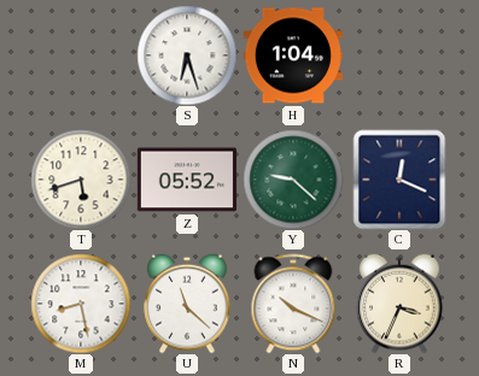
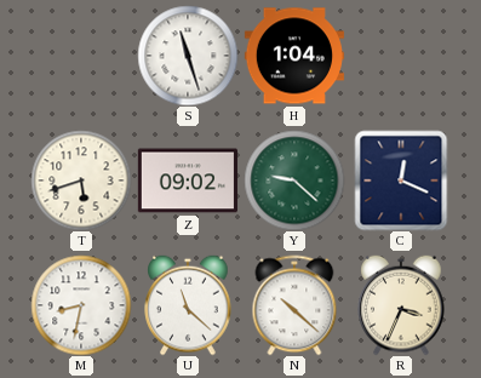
S: 6:27 -> 11:27
Z: 05:52 -> 09:02
M: 8:28 -> 8:32
N: 10:19 -> 10:22
